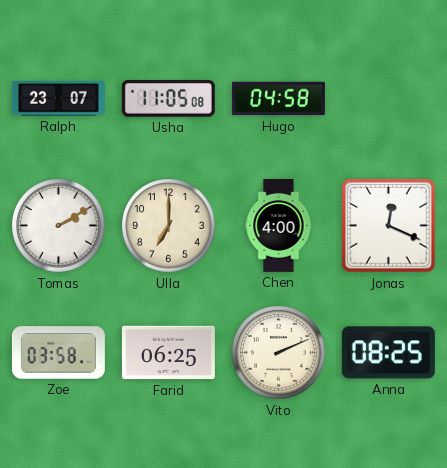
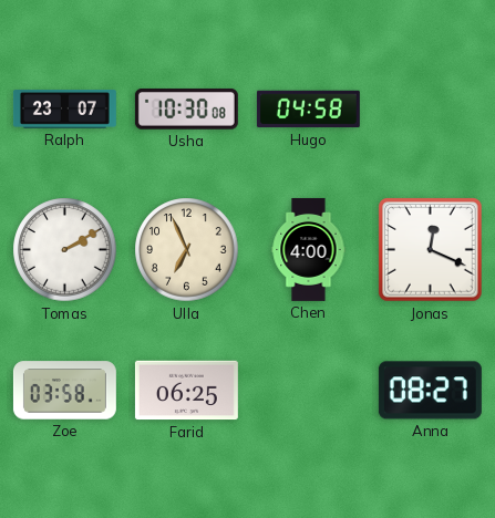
Usha: 11:05 -> 10:30
Ulla: 7:00 -> 6:56
Vito: 2:11 -> none
Anna: 08:25 -> 08:27
